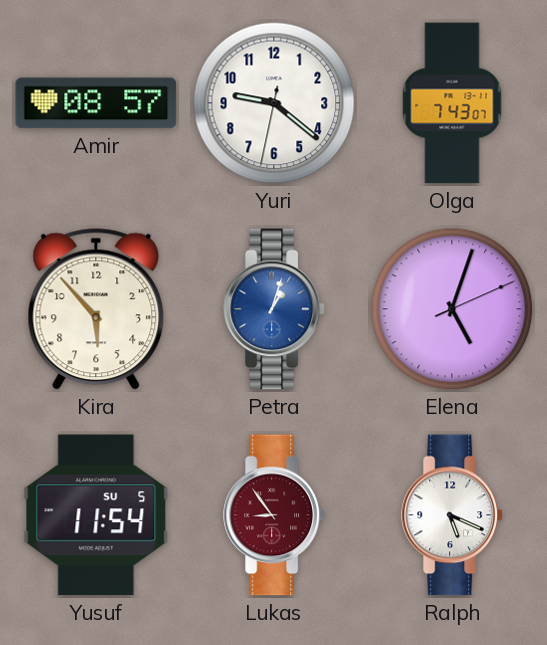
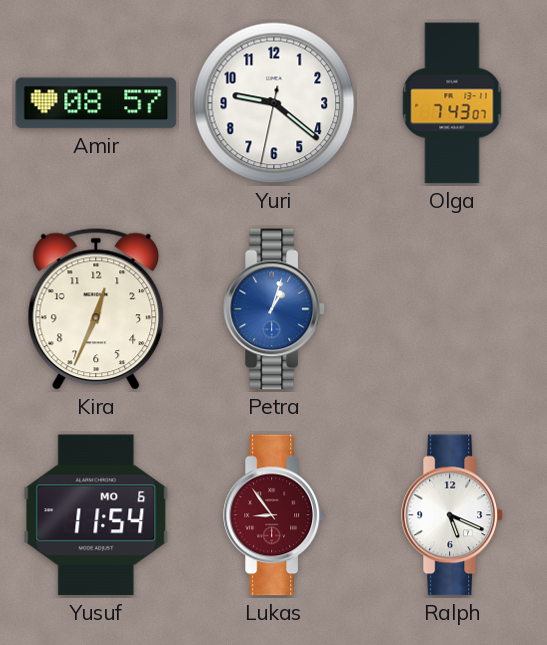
Kira: 5:53 -> 12:34
Elena: 5:03 -> none
Yusuf date: SU 5 -> MO 6
